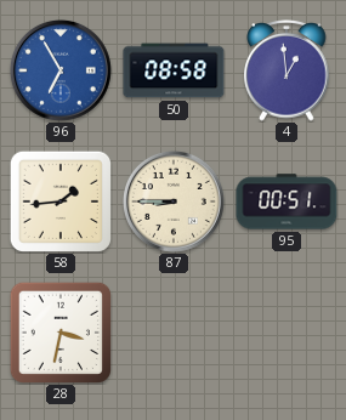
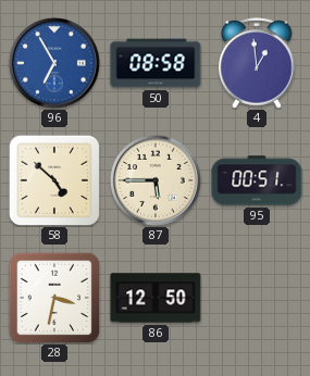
58: 1:44 -> 4:52
87: 8:45 -> 5:45
86: none -> 12:50
